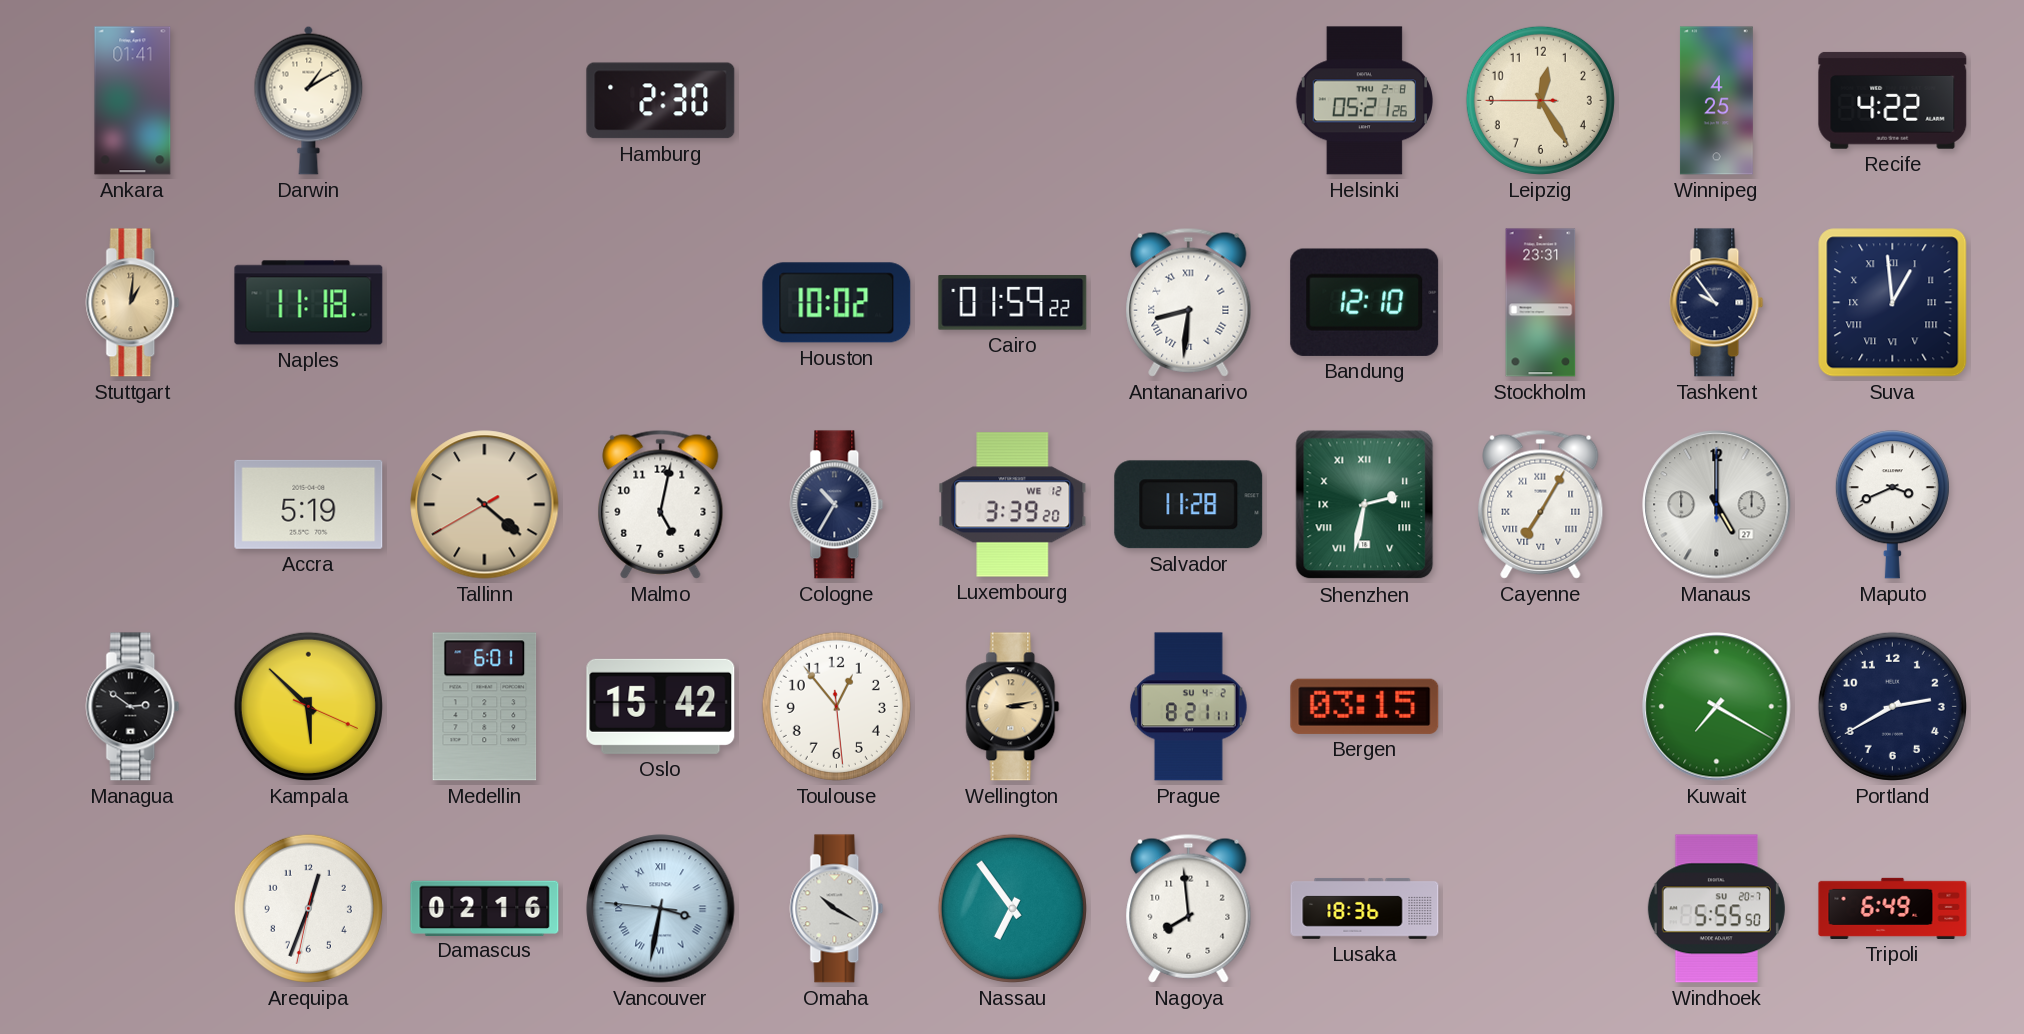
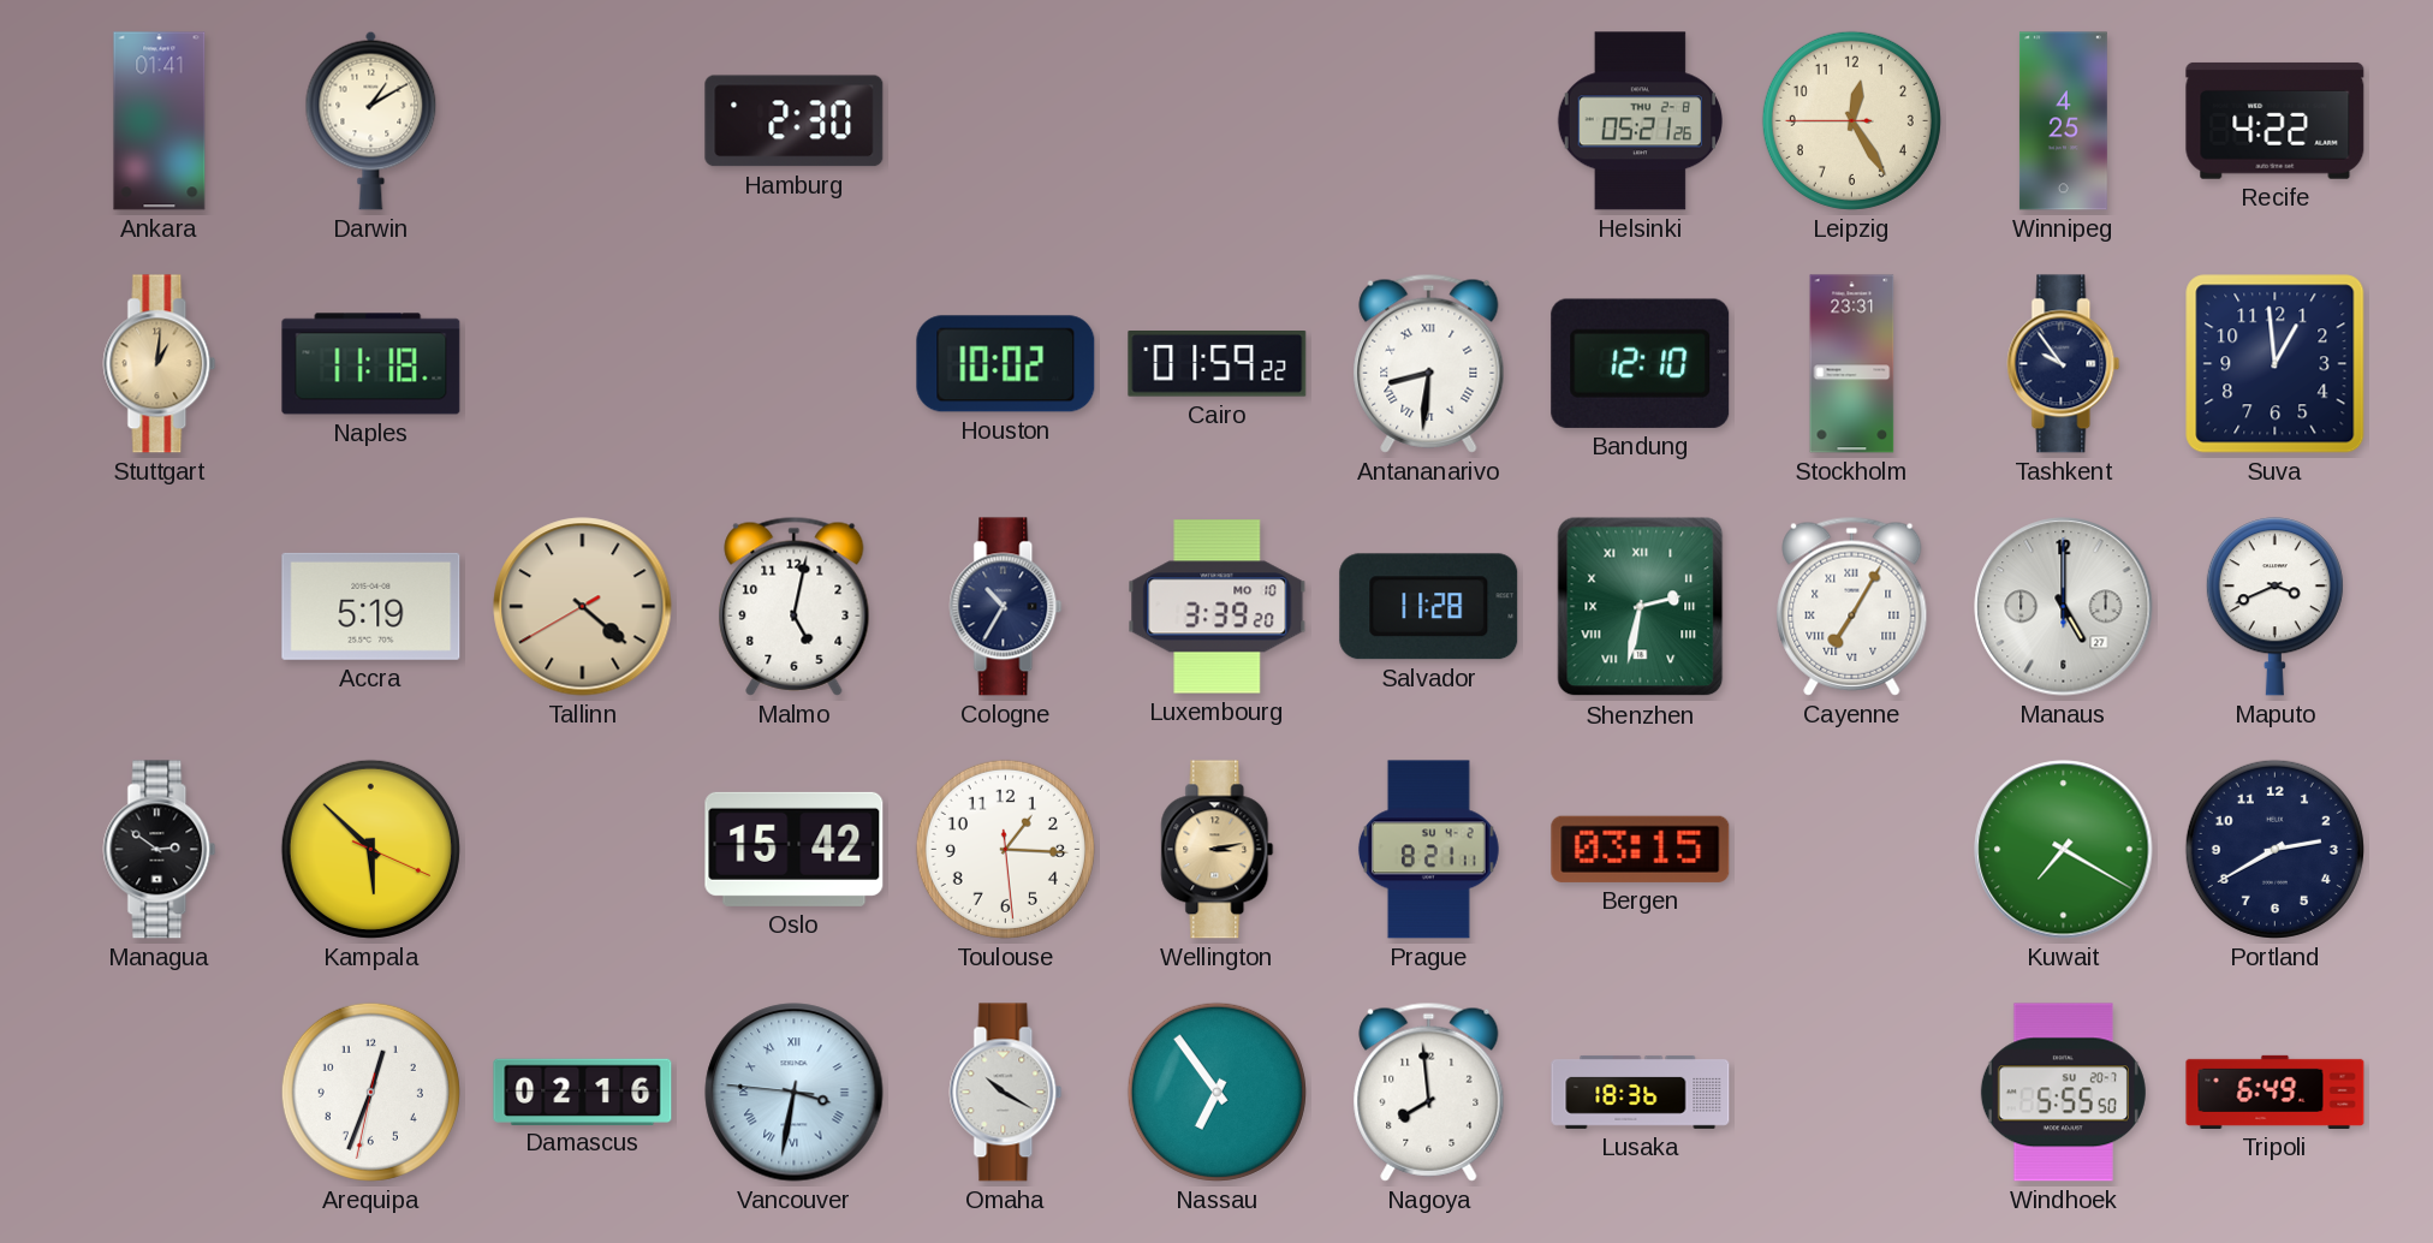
Suva numerals: Roman -> Arabic
Luxembourg date: WE 12 -> MO 10
Medellin: 6:01 -> none
Toulouse: 12:53 -> 1:15
